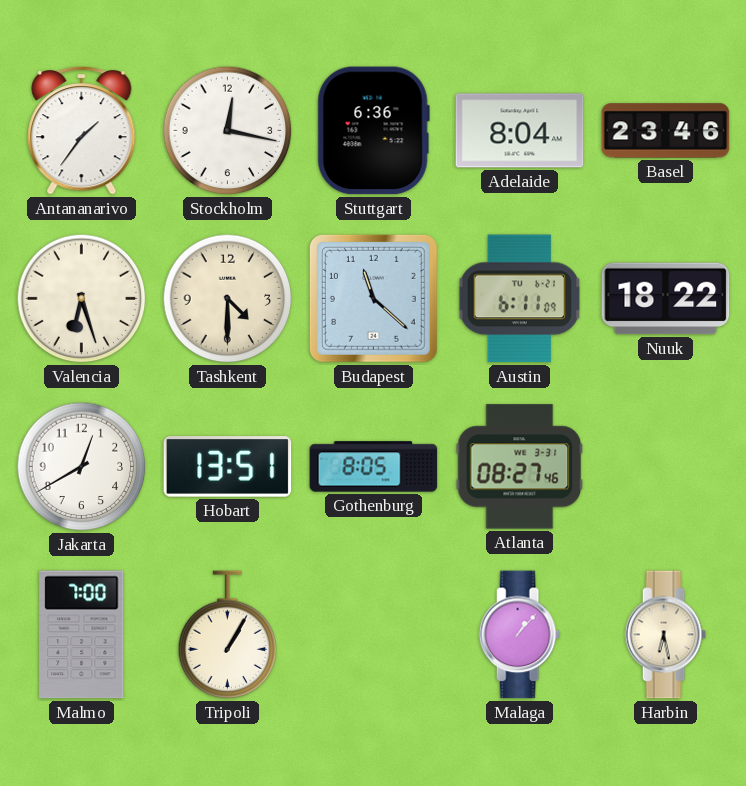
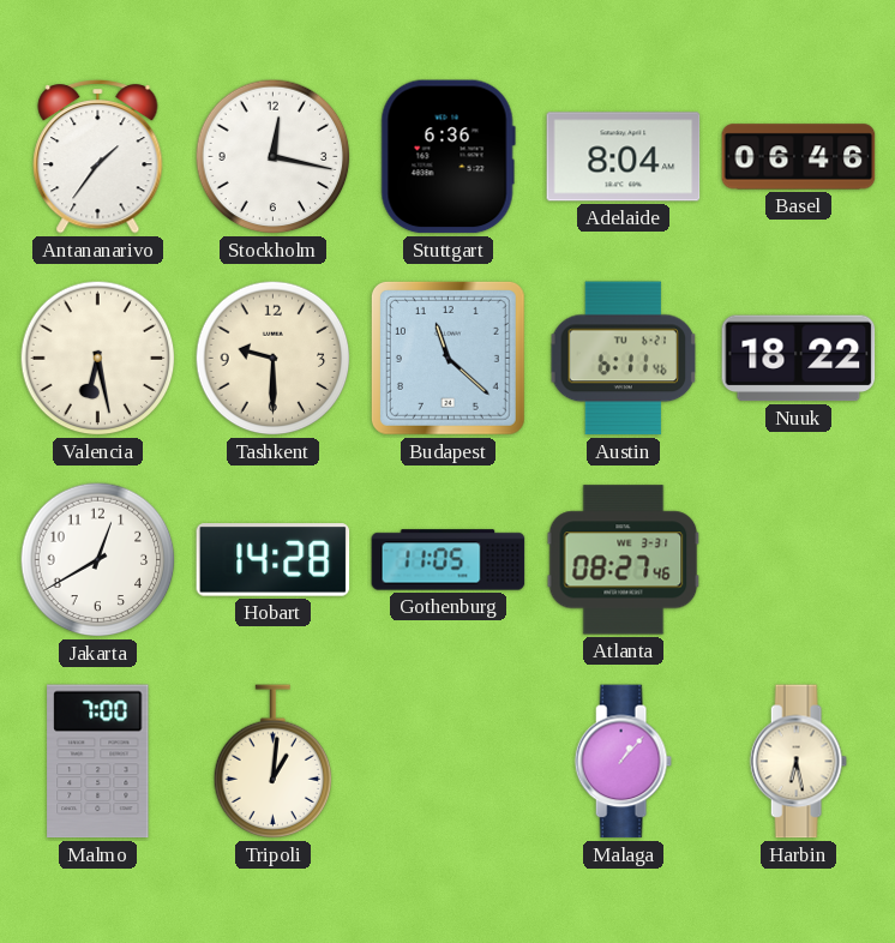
Basel: 23:46 -> 06:46
Valencia: 6:27 -> 6:28
Tashkent: 4:30 -> 9:30
Austin: 6:11:09 -> 6:11:46
Hobart: 13:51 -> 14:28
Gothenburg: 8:05 -> 11:05
Tripoli: 1:05 -> 1:01
